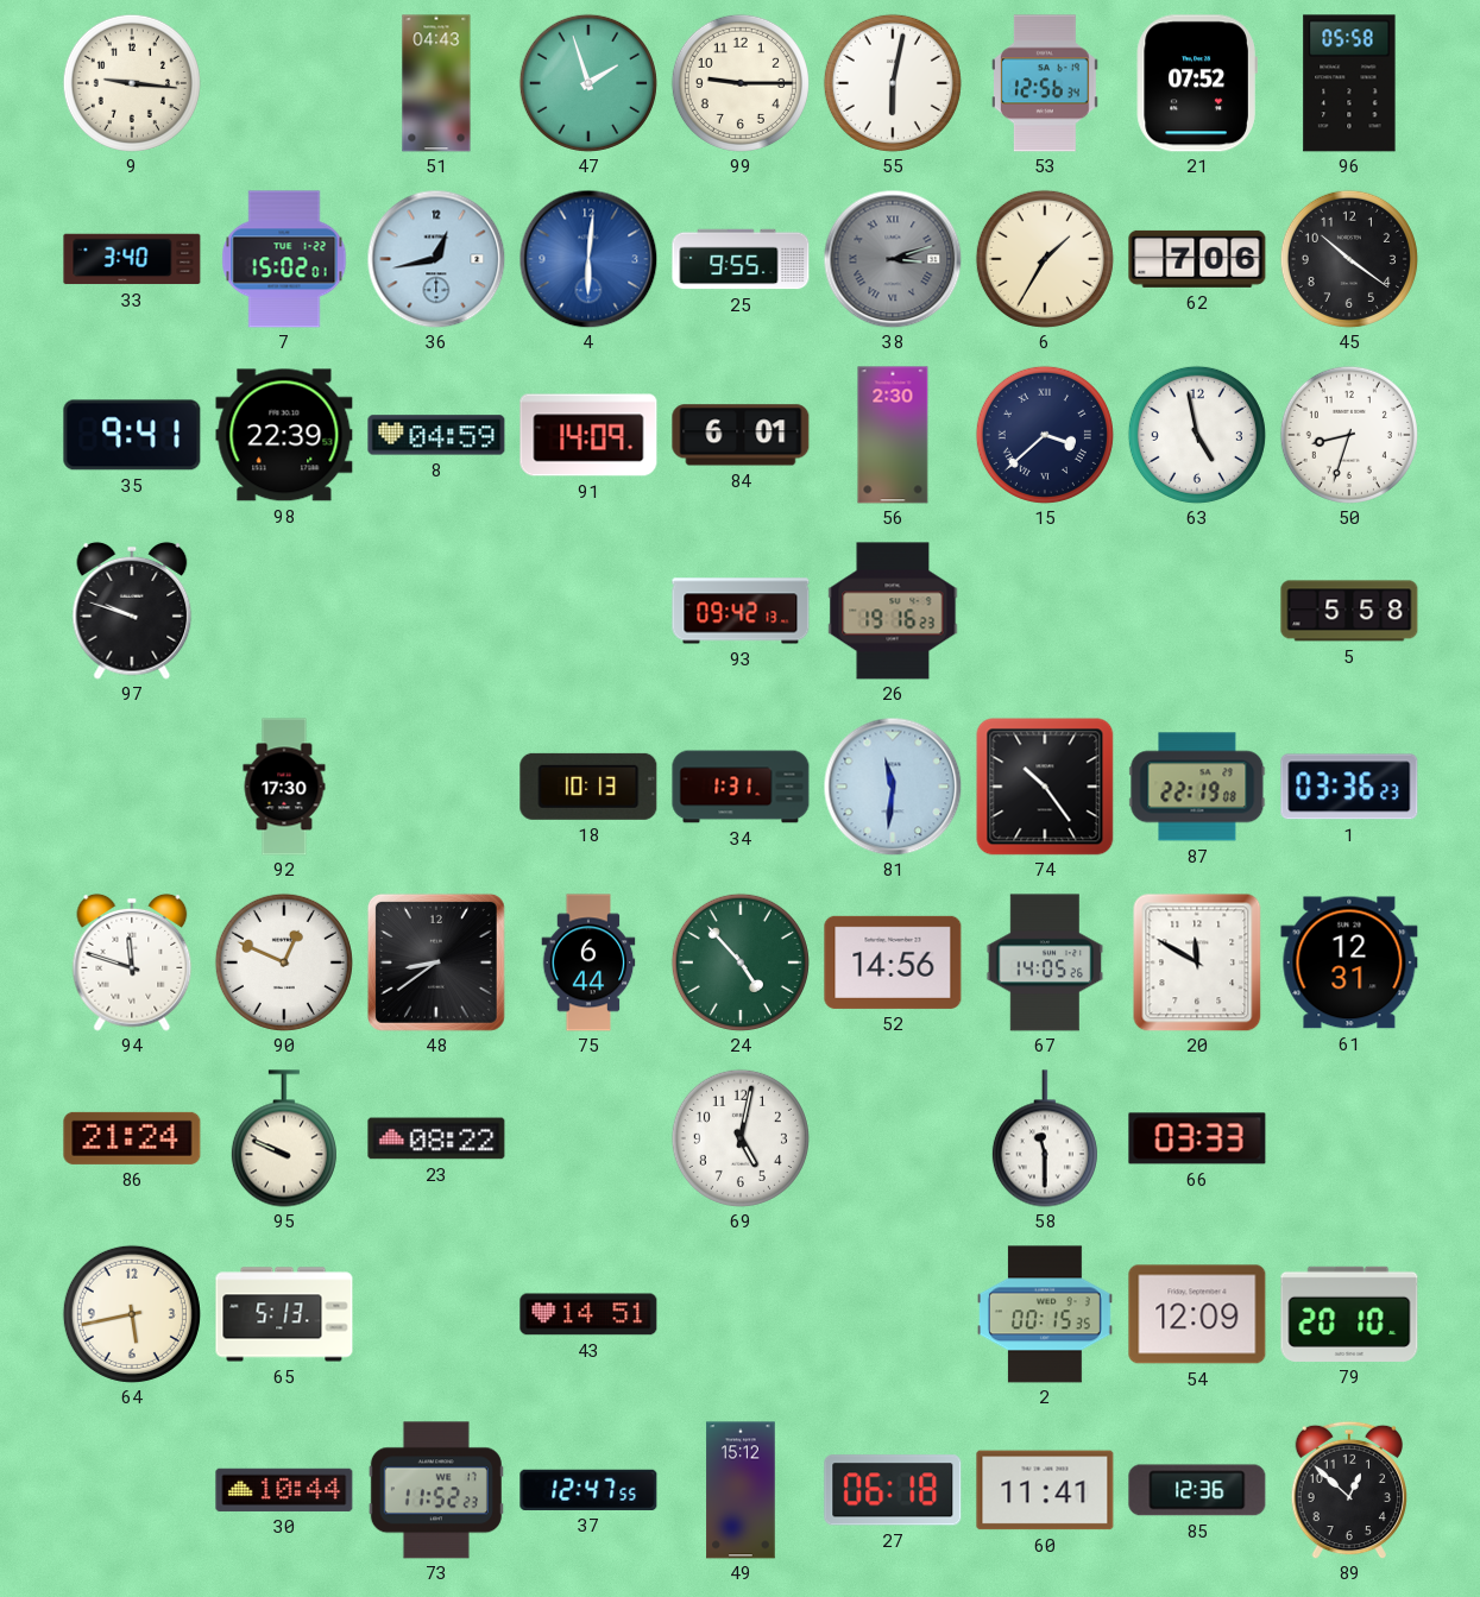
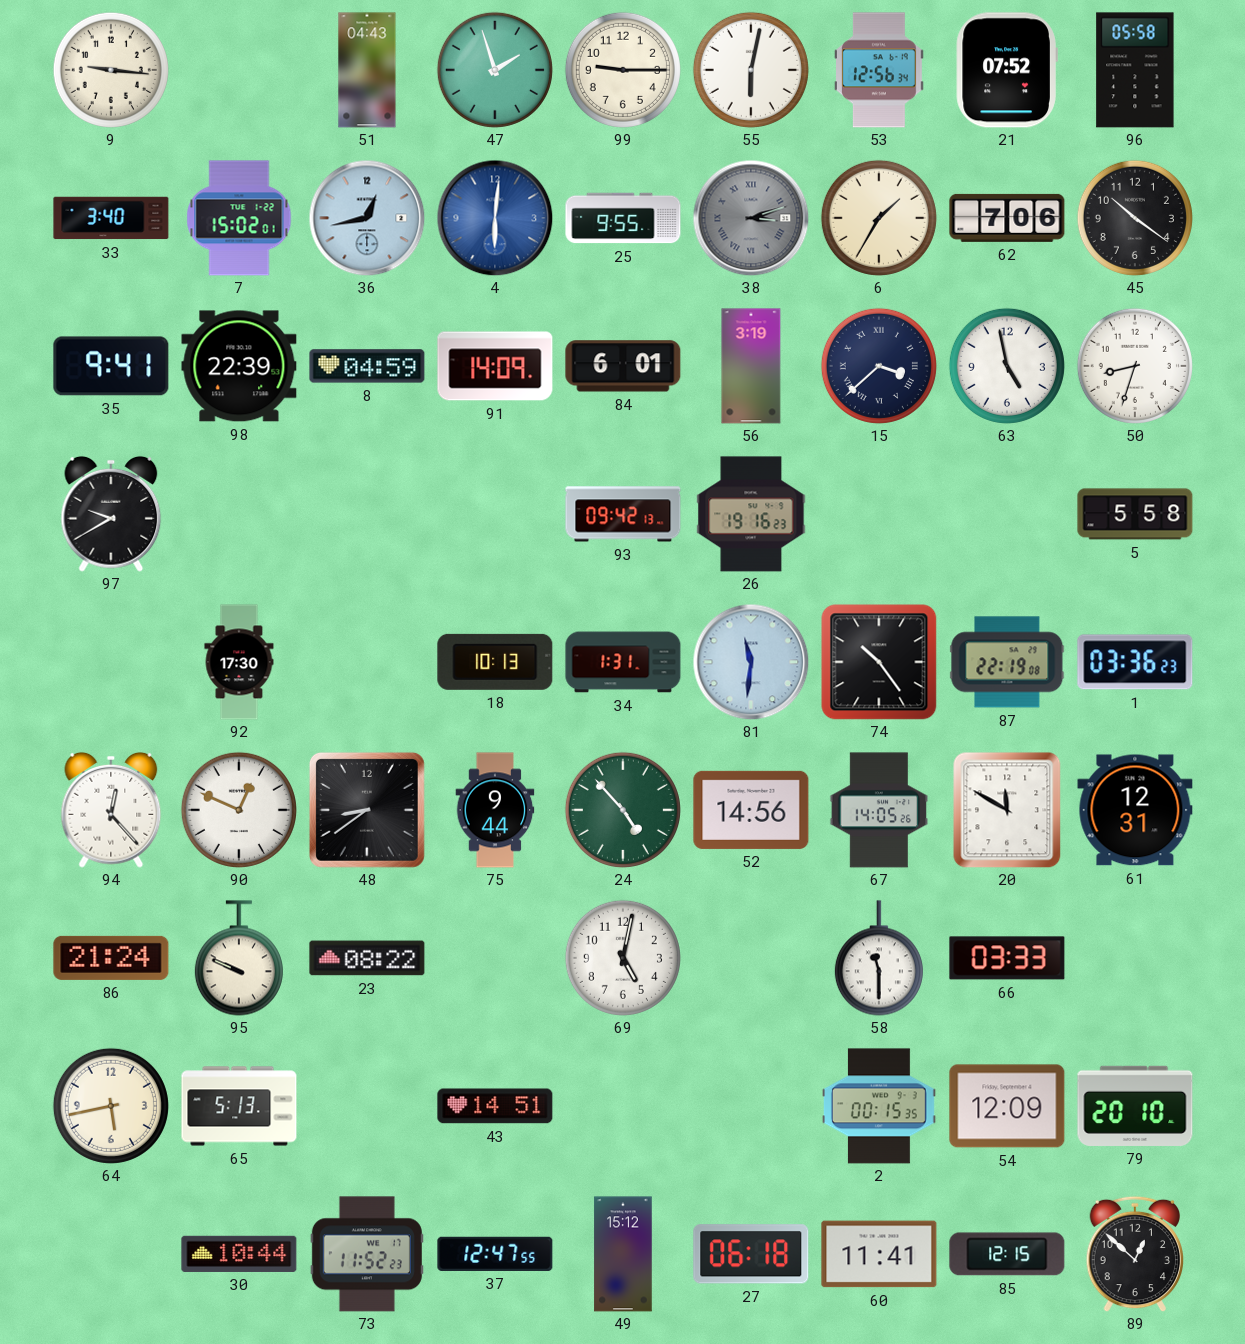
56: 2:30 -> 3:19
97: 9:48 -> 9:40
94: 11:48 -> 12:23
75: 6:44 -> 9:44
85: 12:36 -> 12:15
